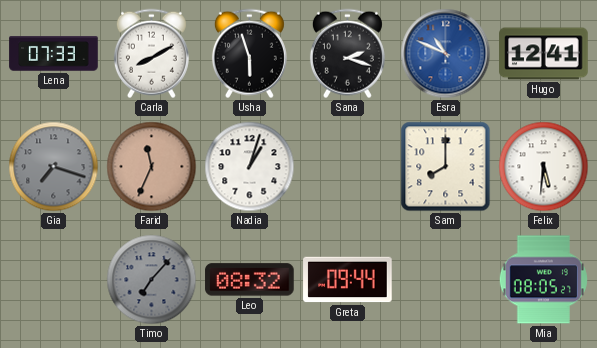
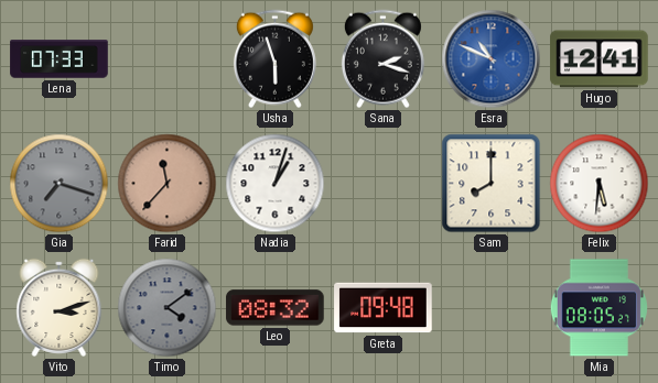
Carla: 8:10 -> none
Farid: 11:34 -> 11:37
Vito: none -> 3:12
Timo: 7:07 -> 4:09
Greta: 09:44 -> 09:48
